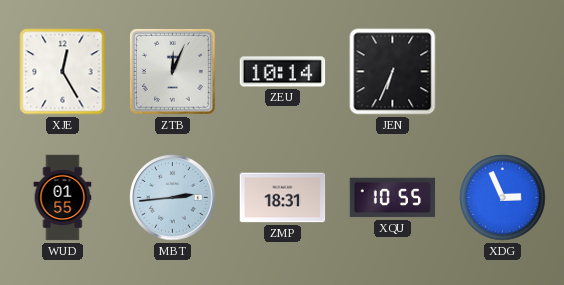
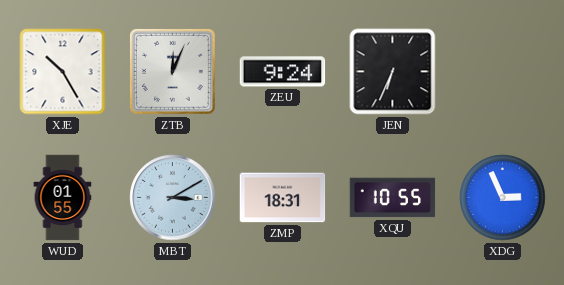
XJE: 12:25 -> 10:25
ZEU: 10:14 -> 9:24
MBT: 2:44 -> 3:10
